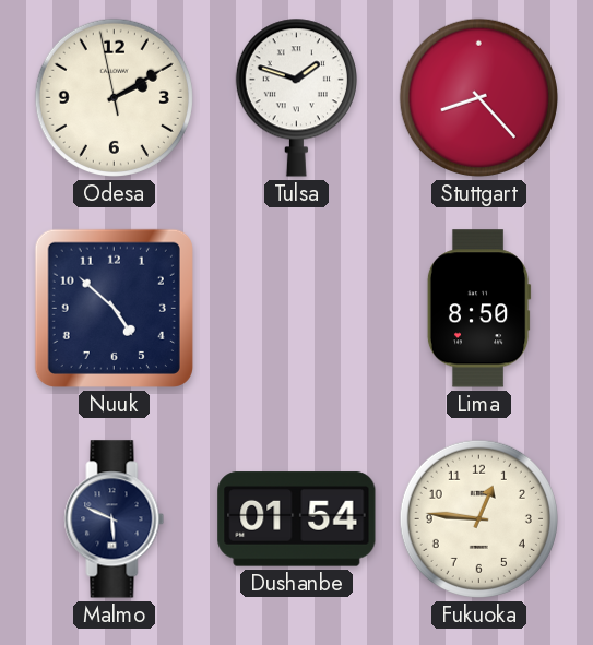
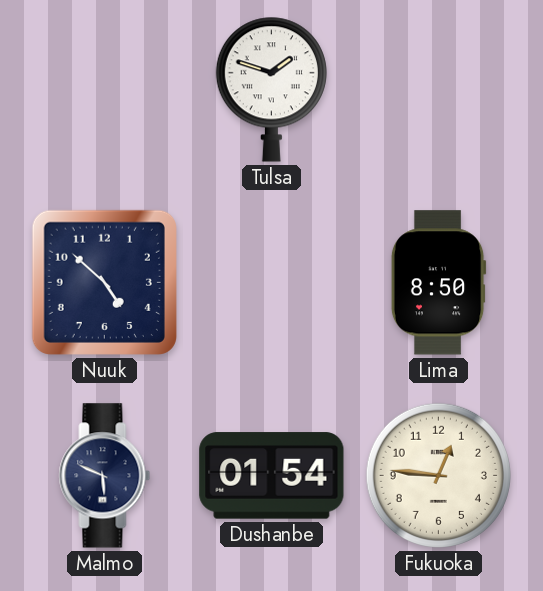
Odesa: 2:09 -> none
Stuttgart: 8:23 -> none
